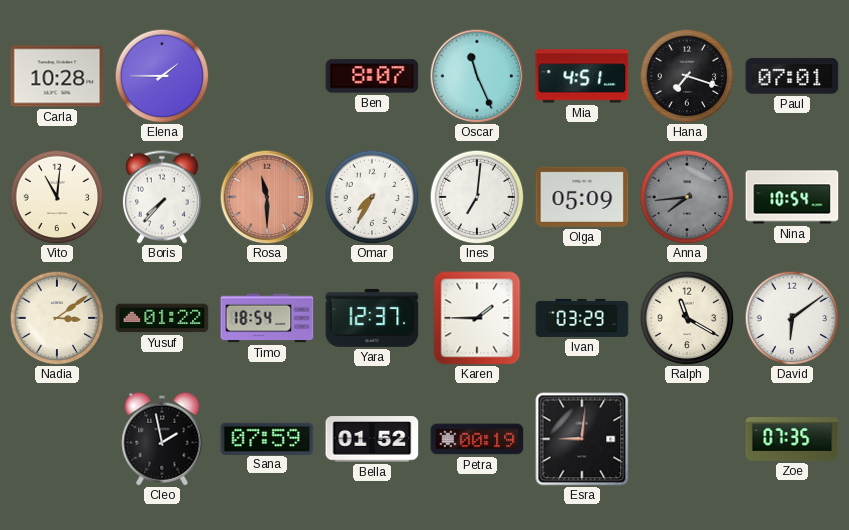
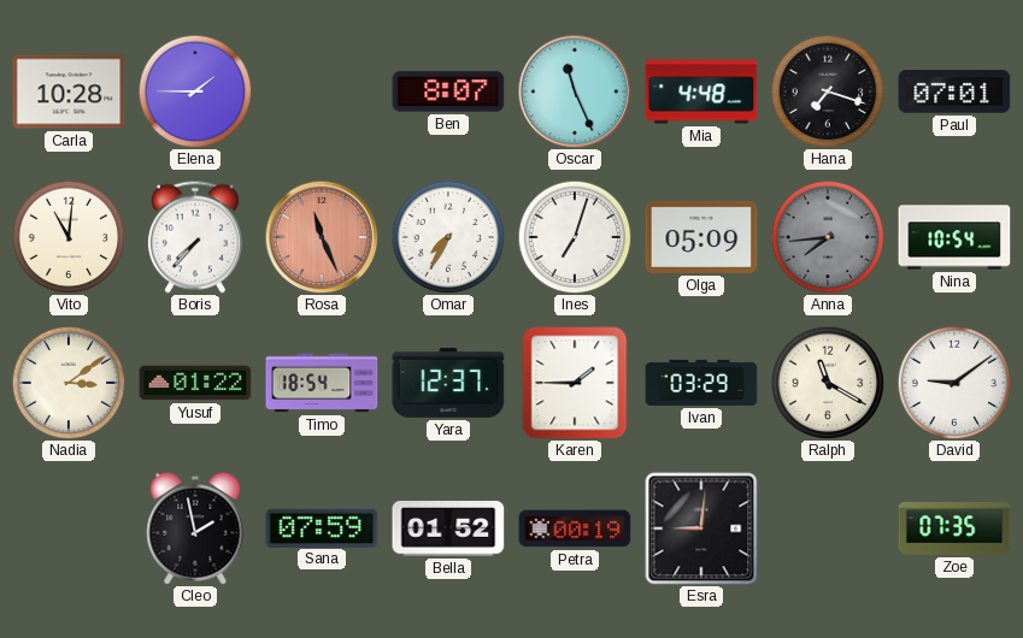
Mia: 4:51 -> 4:48
Rosa: 11:30 -> 11:26
Ines: 7:01 -> 7:03
David: 6:09 -> 9:09
